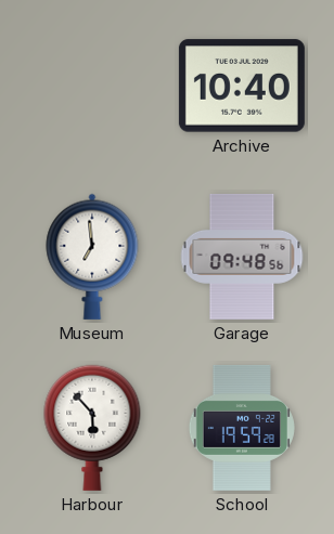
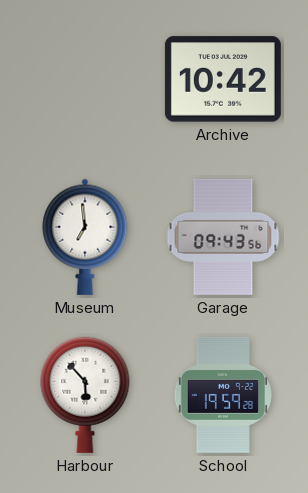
Archive: 10:40 -> 10:42
Garage: 09:48 -> 09:43
